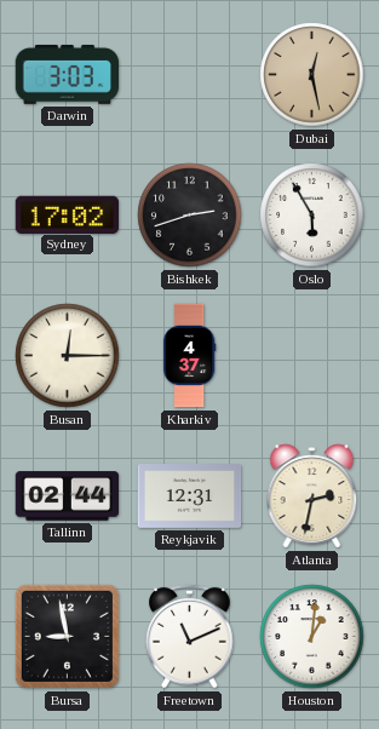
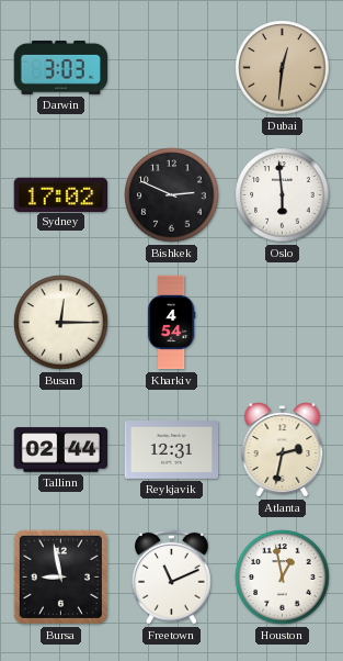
Dubai: 12:28 -> 12:31
Bishkek: 2:42 -> 2:49
Oslo: 5:55 -> 5:59
Kharkiv: 4:37 -> 4:54
Houston: 1:01 -> 12:58
